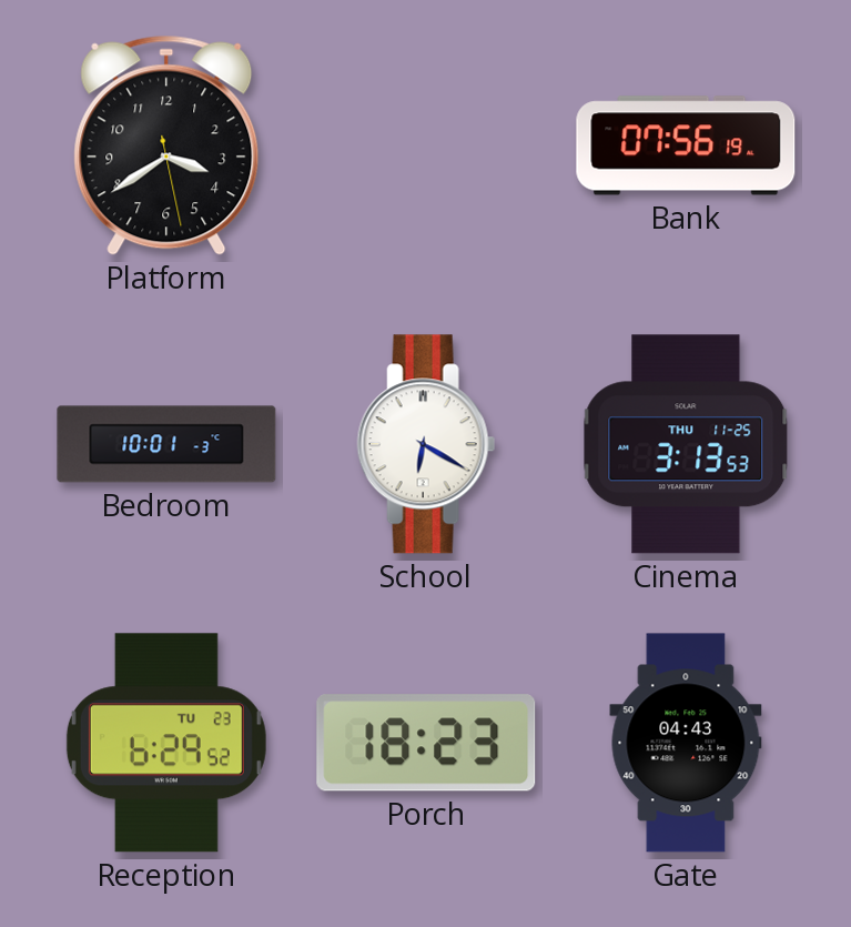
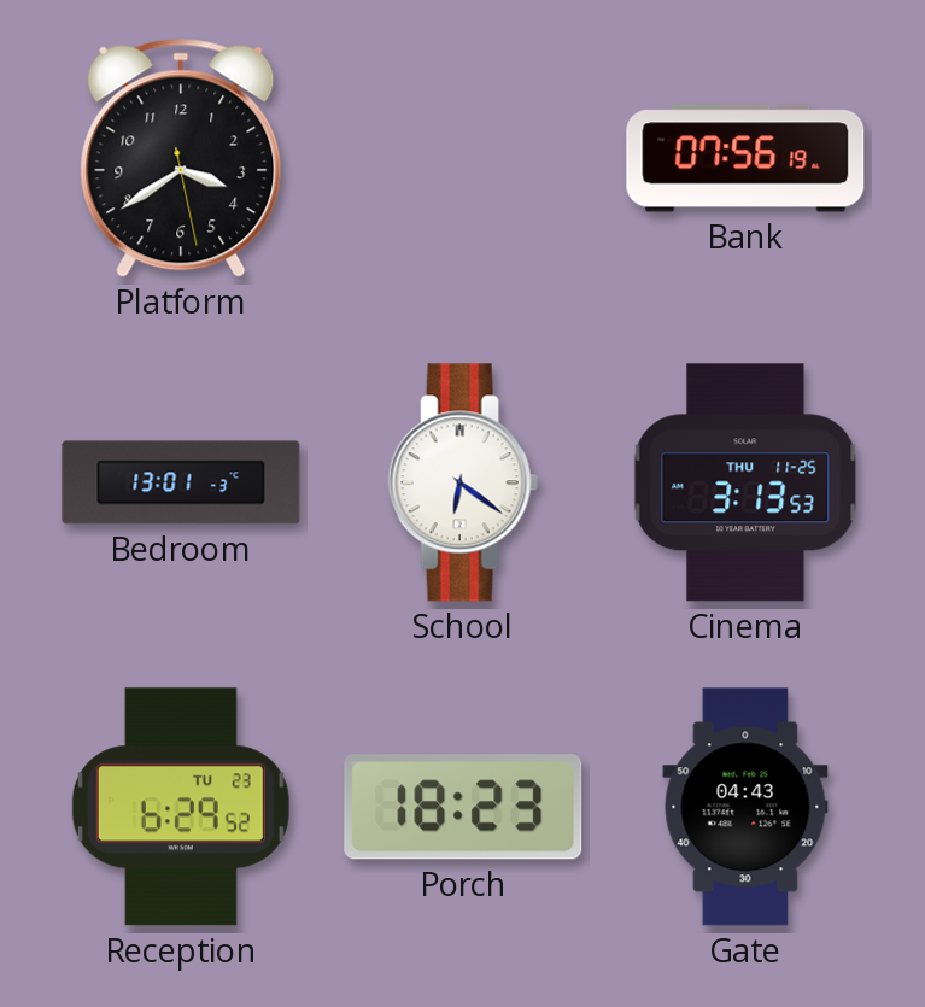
Bedroom: 10:01 -> 13:01
School: 6:20 -> 6:21
